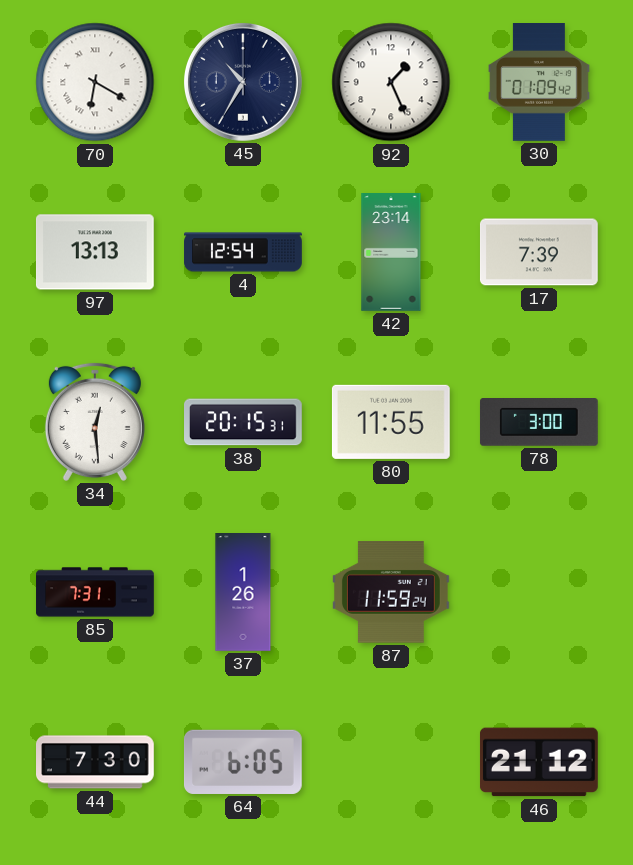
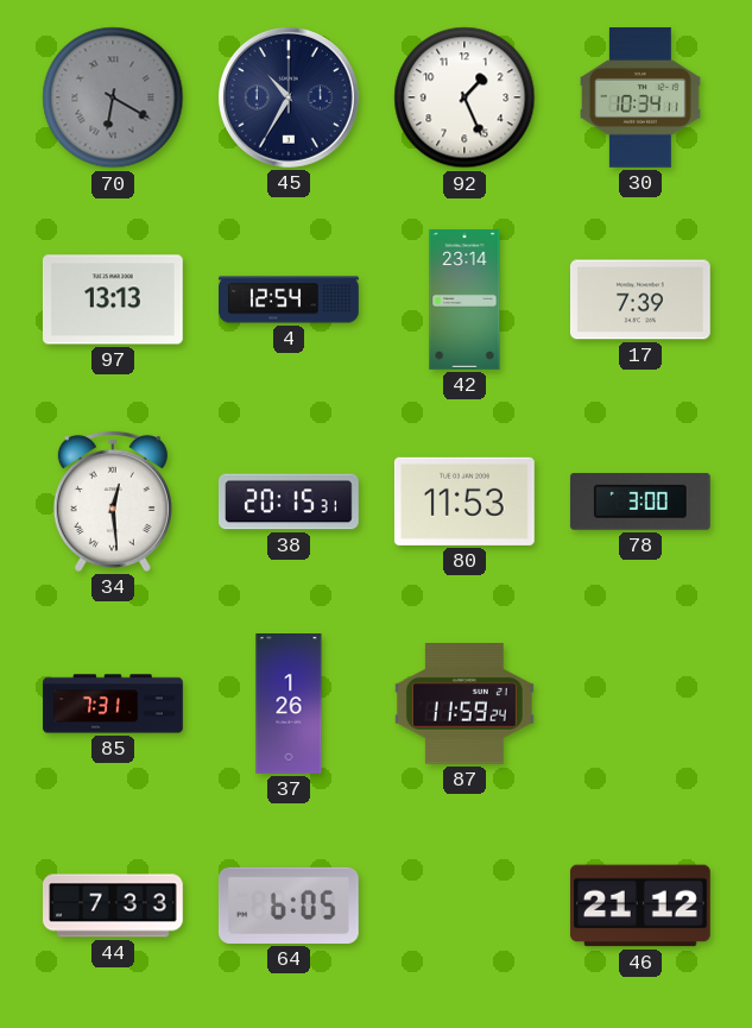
70 dial: white -> grey
30: 01:09 -> 10:34
80: 11:55 -> 11:53
44: 7:30 -> 7:33
